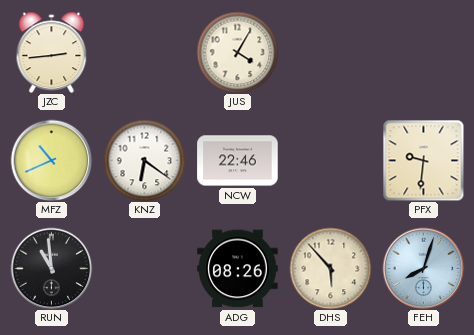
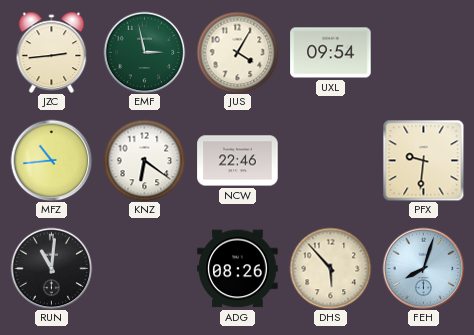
EMF: none -> 2:58
UXL: none -> 09:54
MFZ: 10:41 -> 10:44
RUN: 10:59 -> 11:01
